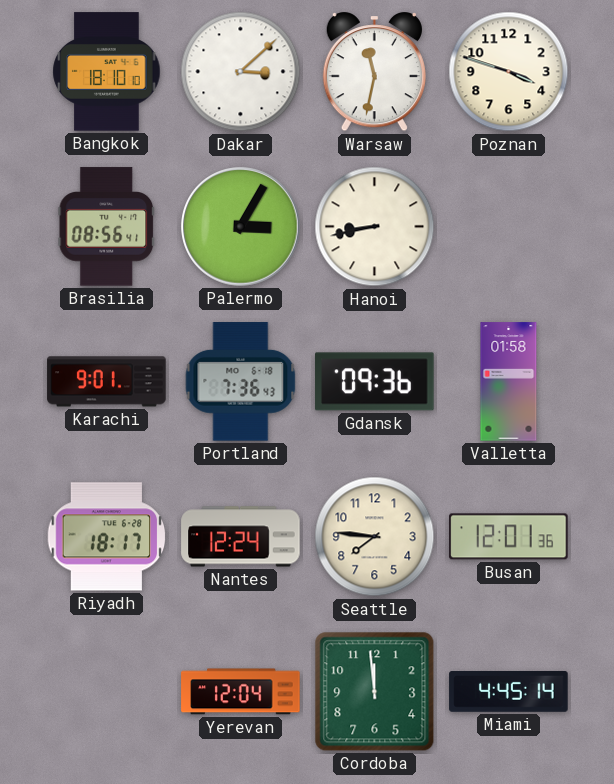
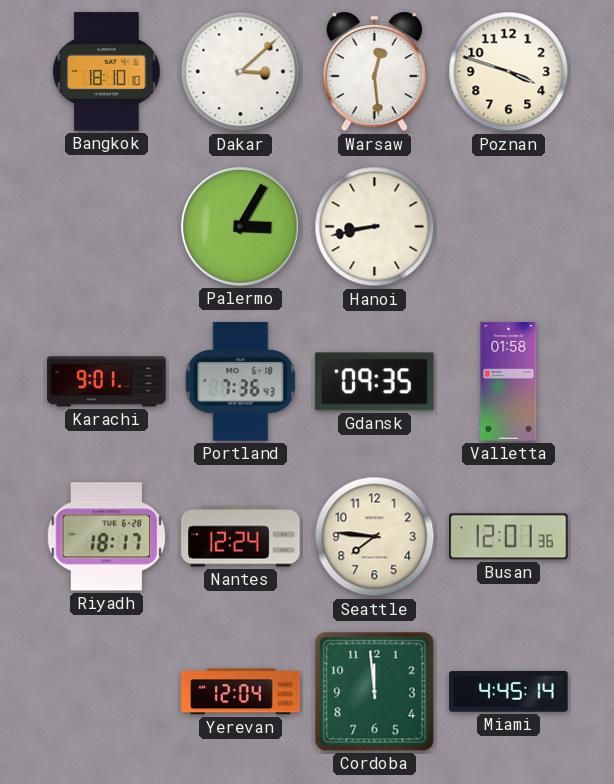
Warsaw: 11:32 -> 12:29
Brasilia: 08:56 -> none
Gdansk: 09:36 -> 09:35
